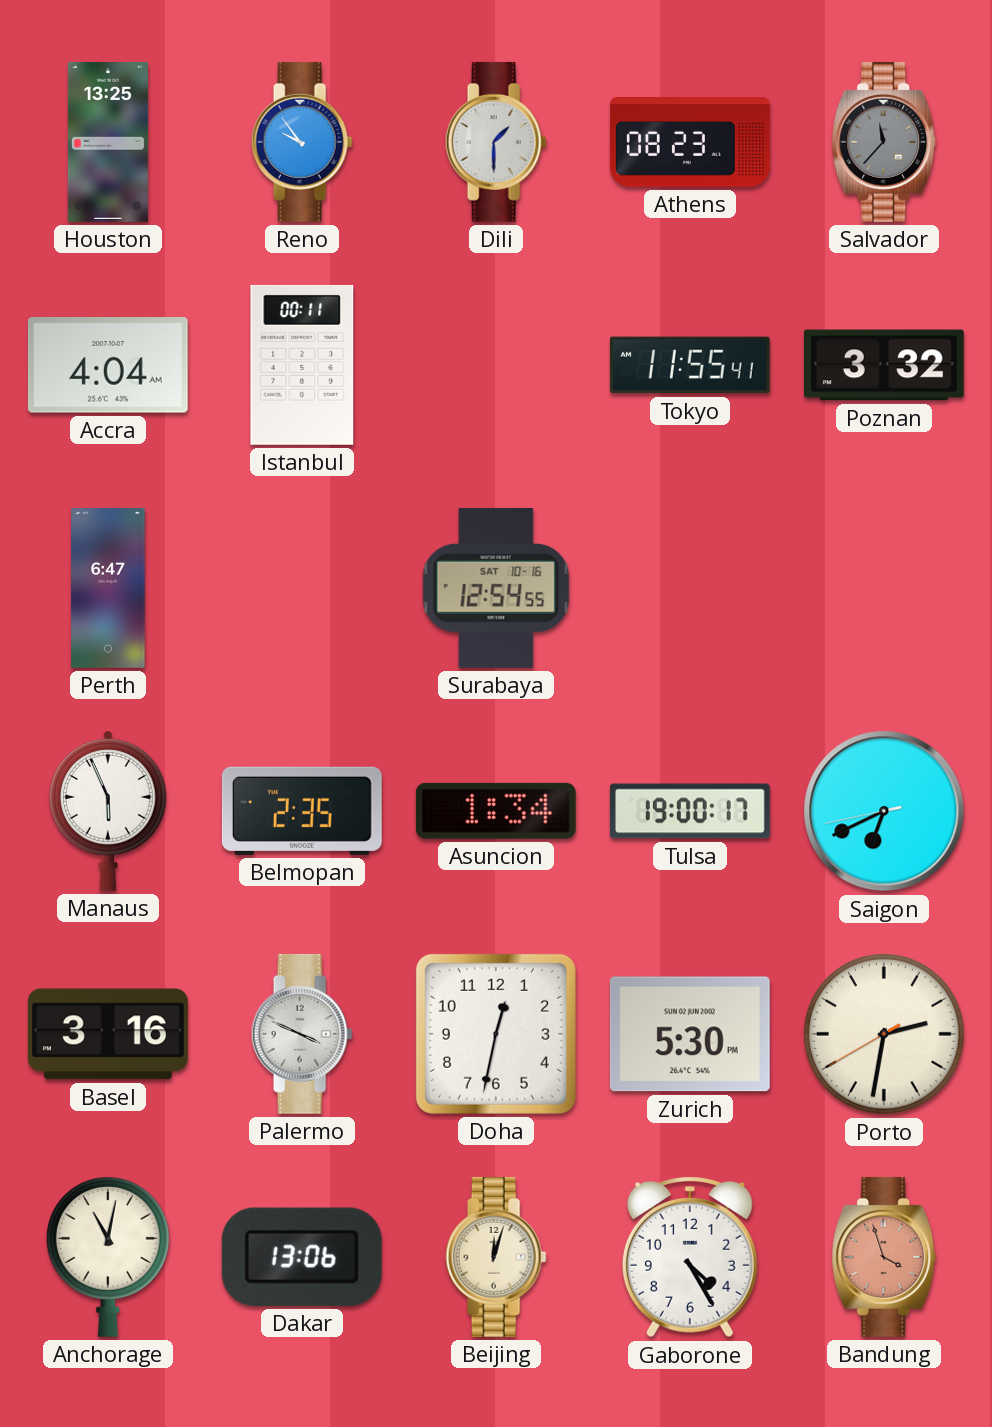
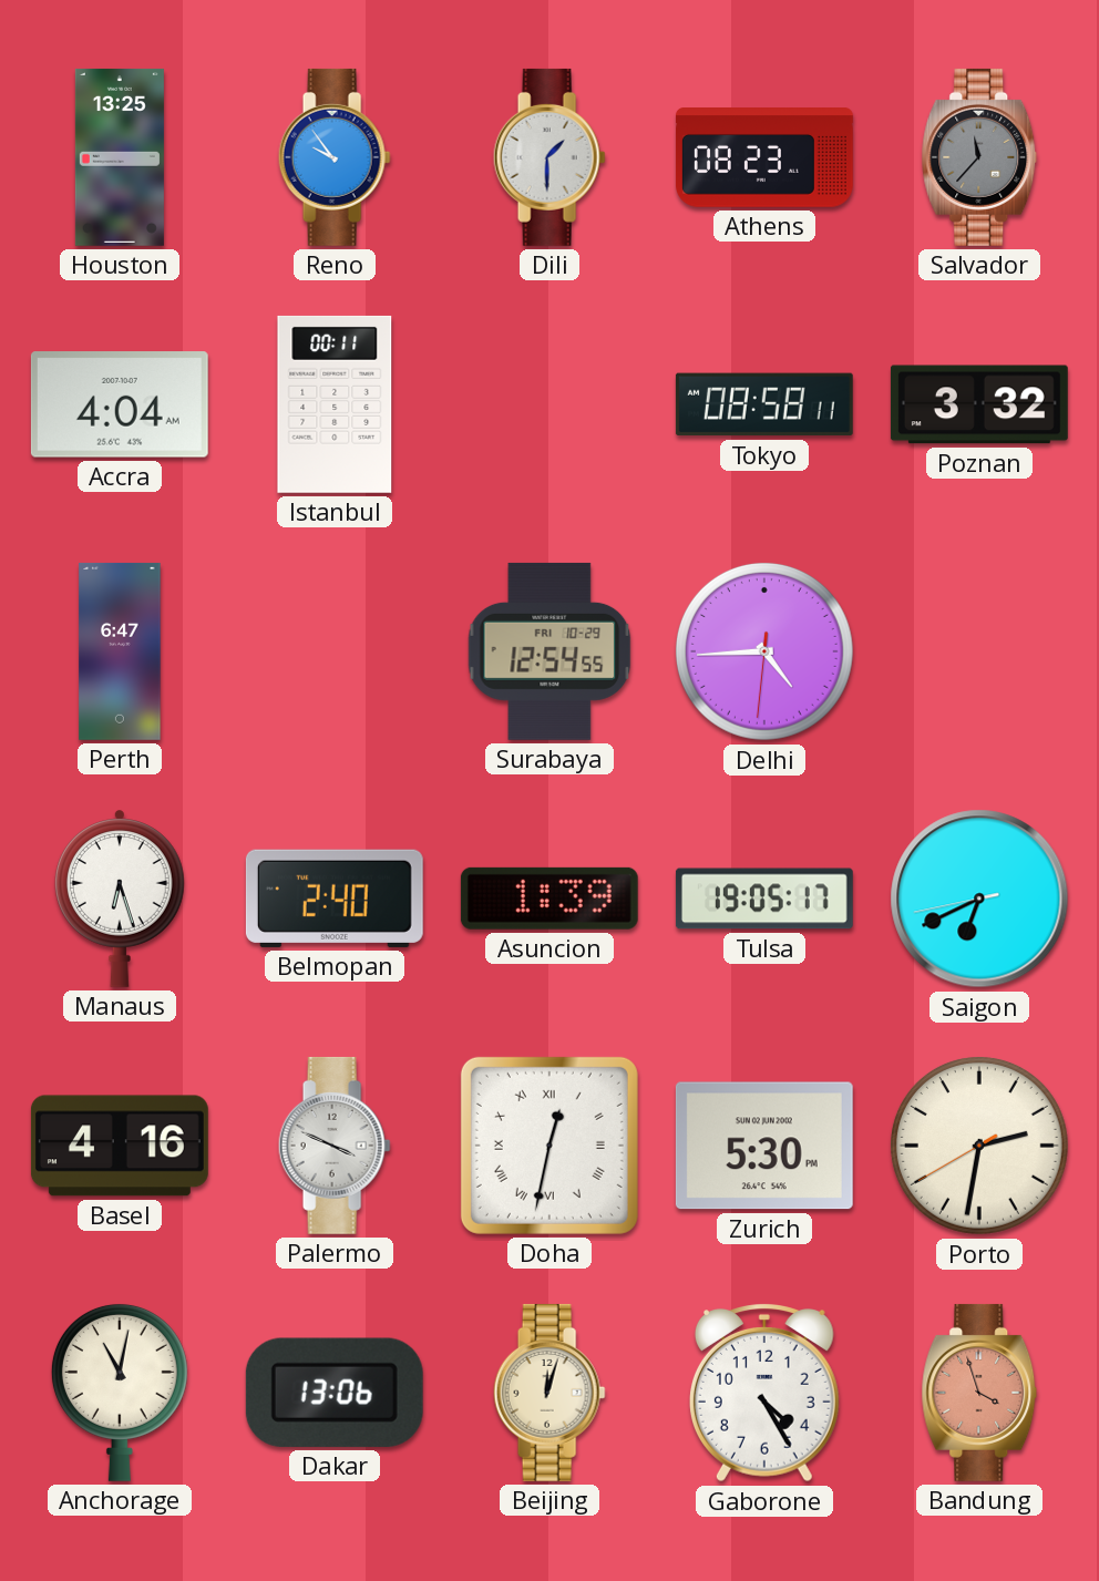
Tokyo: 11:55 -> 08:58
Surabaya date: SAT 10-16 -> FRI 10-29
Delhi: none -> 4:44
Manaus: 5:56 -> 6:27
Belmopan: 2:35 -> 2:40
Asuncion: 1:34 -> 1:39
Tulsa: 19:00 -> 19:05
Basel: 3:16 -> 4:16
Doha numerals: Arabic -> Roman
